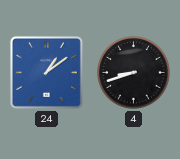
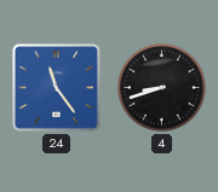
24: 1:09 -> 11:24
